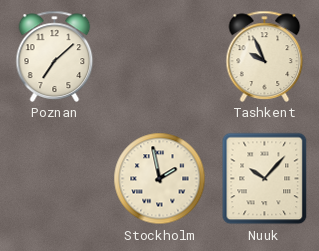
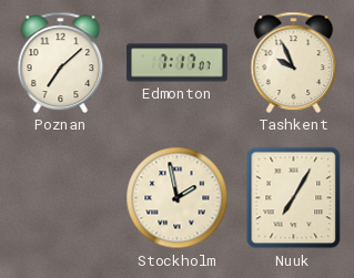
Edmonton: none -> 7:17
Nuuk: 10:07 -> 7:05
